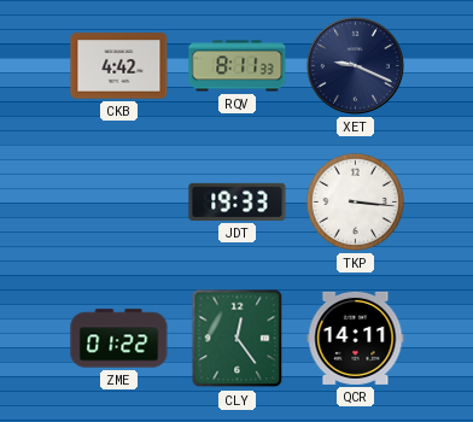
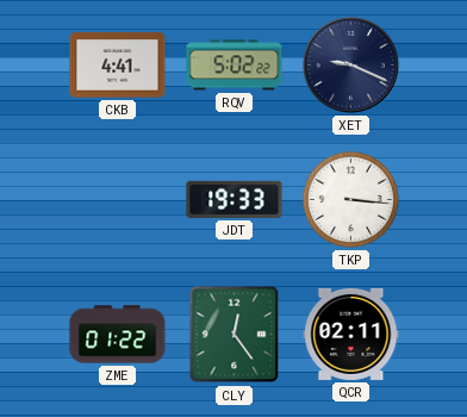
CKB: 4:42 -> 4:41
RQV: 8:11 -> 5:02
QCR: 14:11 -> 02:11
